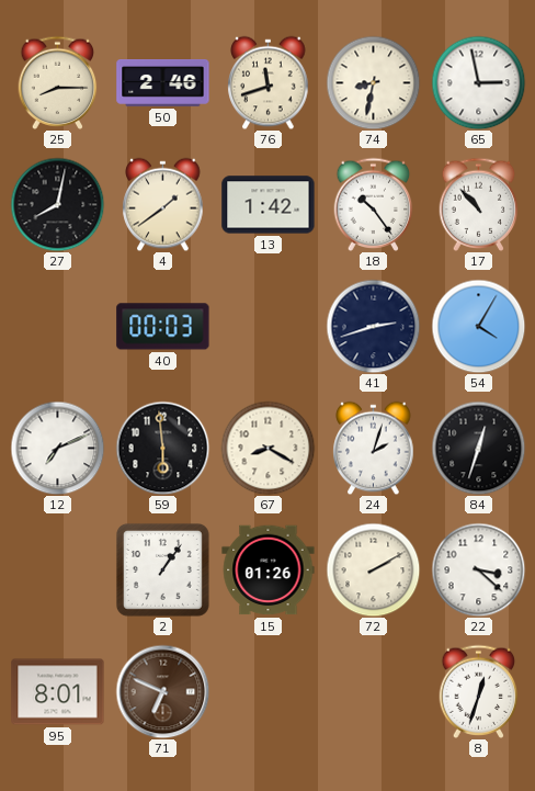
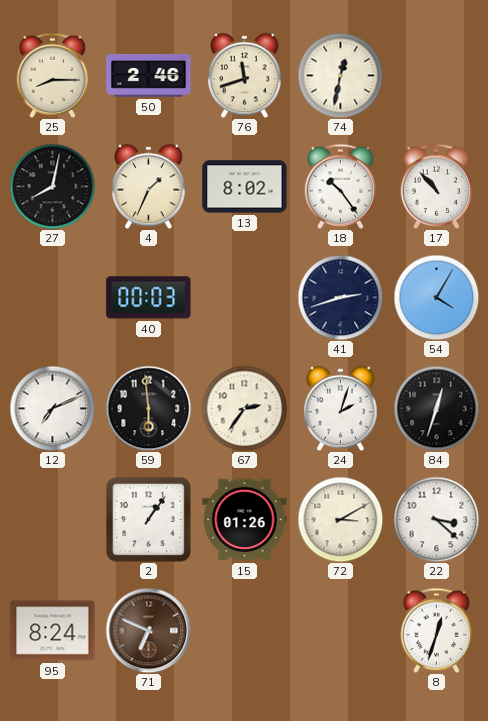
74: 8:32 -> 12:32
65: 2:58 -> none
4: 1:39 -> 1:34
13: 1:42 -> 8:02
67: 8:20 -> 2:36
72: 2:10 -> 3:10
95: 8:01 -> 8:24
